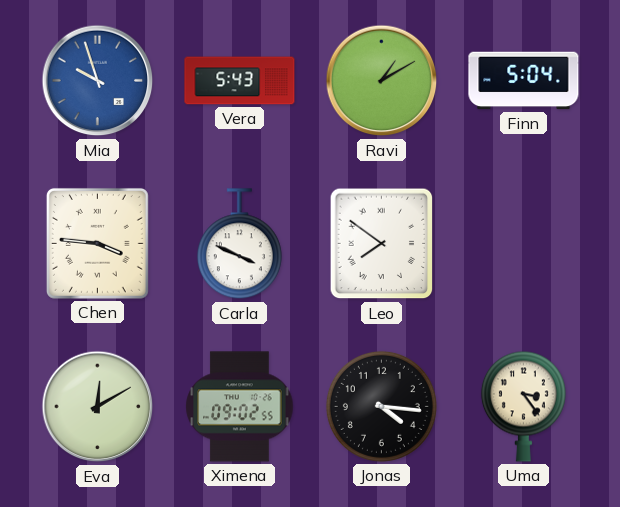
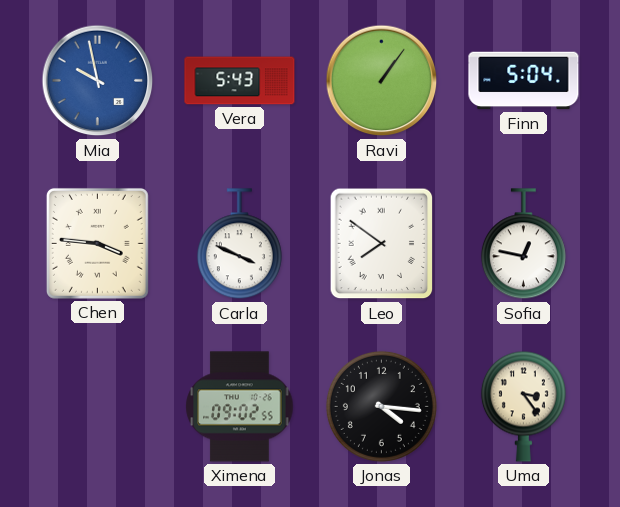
Mia: 9:57 -> 9:58
Ravi: 1:10 -> 1:06
Sofia: none -> 12:47
Eva: 12:10 -> none
